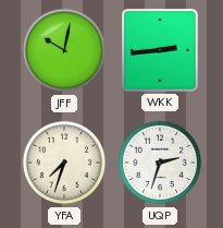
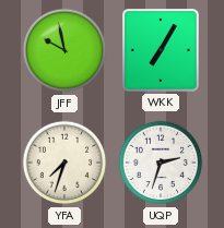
JFF: 10:02 -> 9:58
WKK: 2:44 -> 7:05
